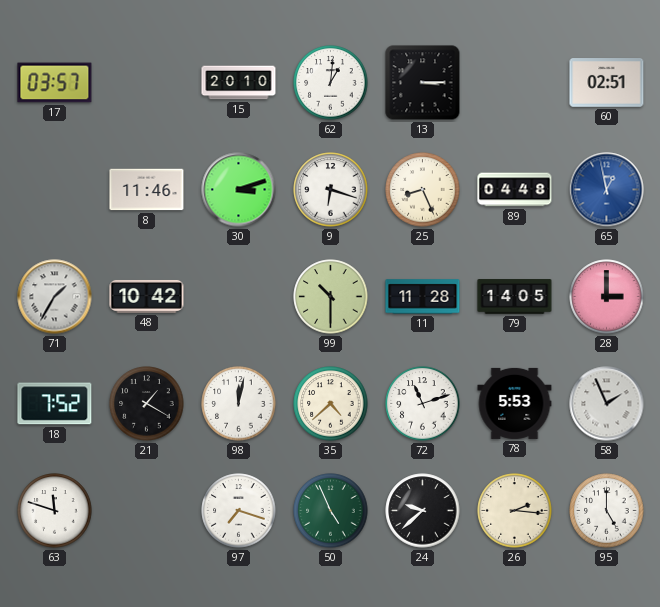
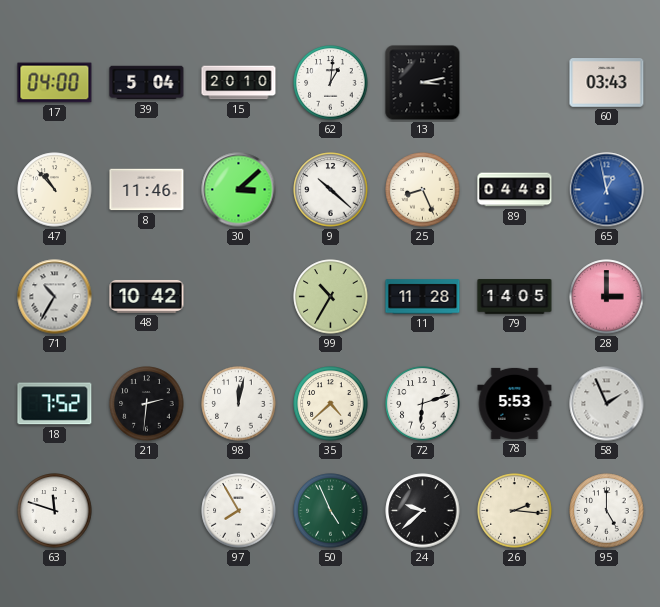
17: 03:57 -> 04:00
39: none -> 5:04
13: 3:15 -> 3:13
60: 02:51 -> 03:43
47: none -> 10:53
30: 3:12 -> 3:08
9: 6:18 -> 10:22
71: 1:35 -> 10:35
99: 10:30 -> 10:35
21: 1:20 -> 2:31
72: 11:12 -> 6:12
97: 7:18 -> 7:55
